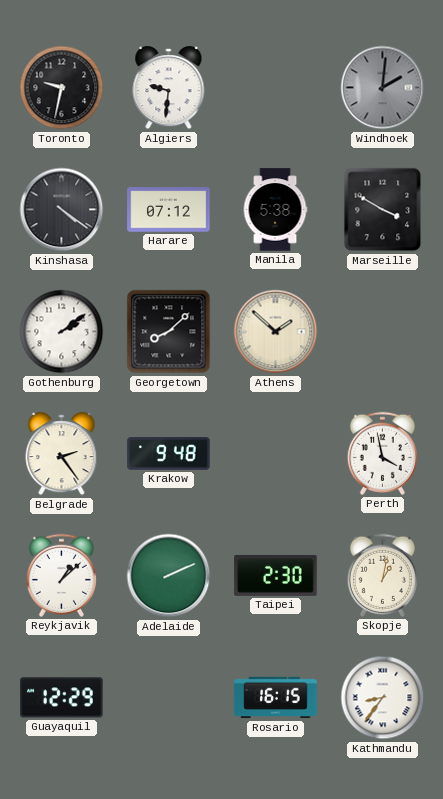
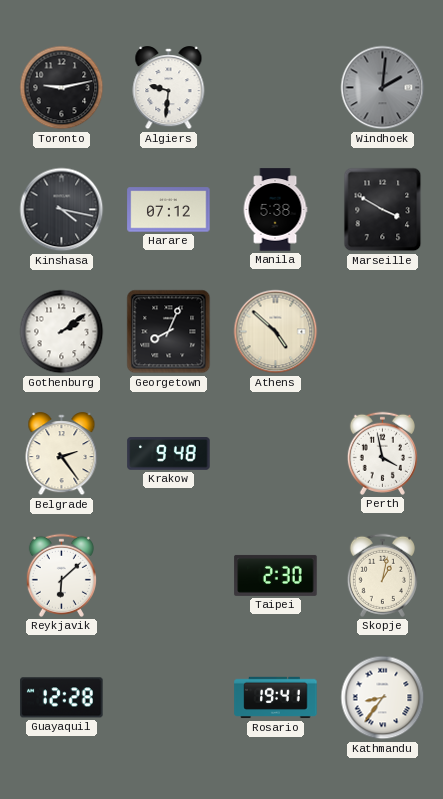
Toronto: 9:32 -> 9:13
Kinshasa: 4:21 -> 4:17
Georgetown: 8:08 -> 8:04
Athens: 1:52 -> 4:52
Reykjavik: 1:08 -> 6:08
Adelaide: 2:11 -> none
Guayaquil: 12:29 -> 12:28
Rosario: 16:15 -> 19:41
